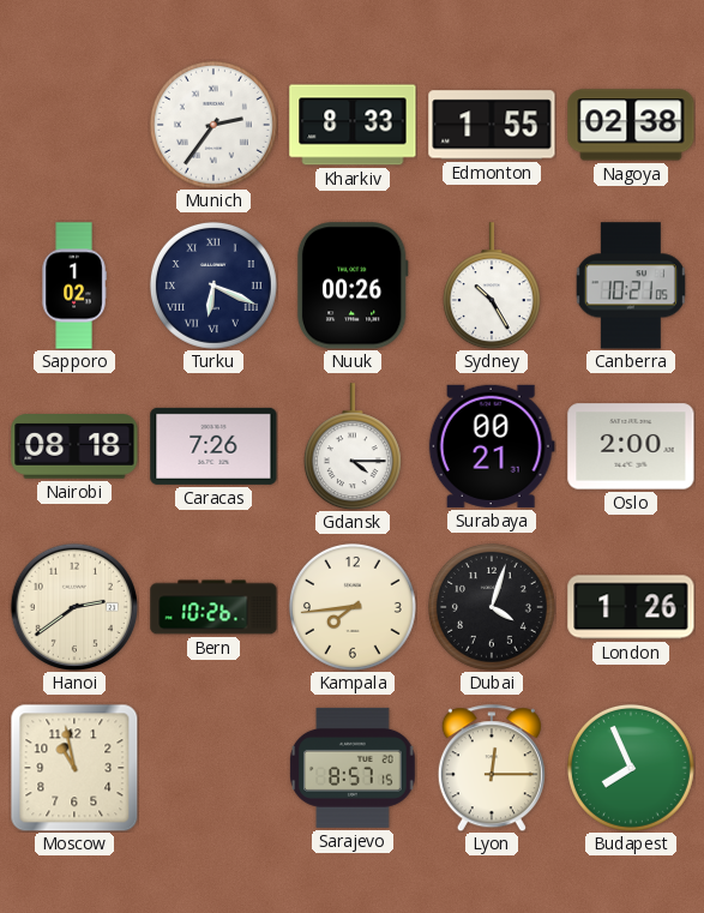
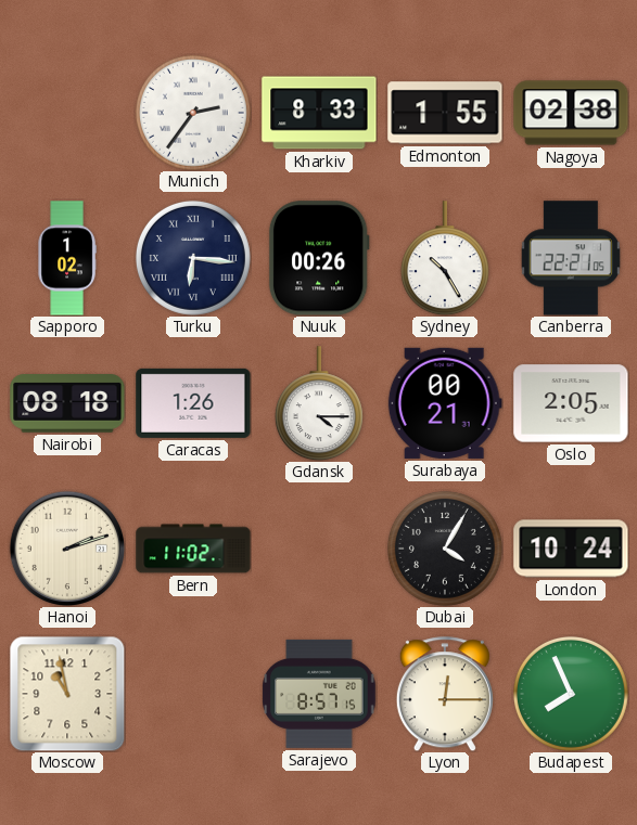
Turku: 6:19 -> 6:16
Canberra: 10:21 -> 22:21
Caracas: 7:26 -> 1:26
Oslo: 2:00 -> 2:05
Hanoi: 2:39 -> 2:12
Bern: 10:26 -> 11:02
Kampala: 7:44 -> none
Dubai: 4:03 -> 4:05
London: 1:26 -> 10:24
